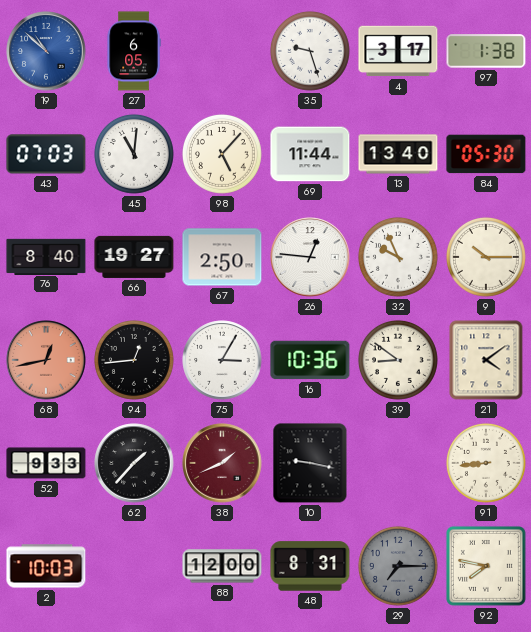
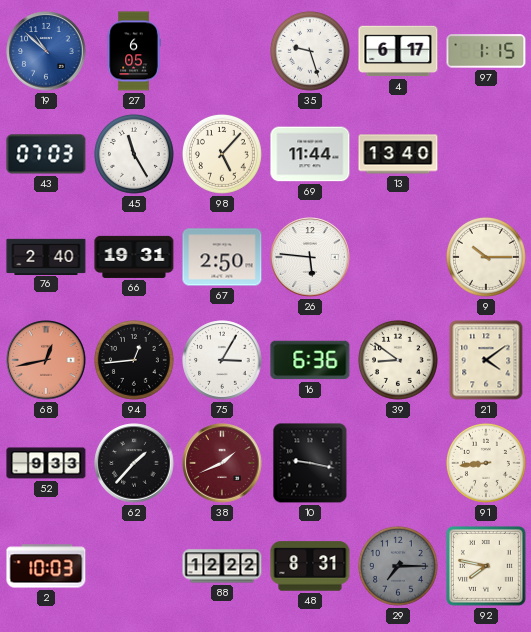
4: 3:17 -> 6:17
97: 1:38 -> 1:15
45: 11:01 -> 11:25
84: 05:30 -> none
76: 8:40 -> 2:40
66: 19:27 -> 19:31
26: 12:46 -> 5:46
32: 9:56 -> none
16: 10:36 -> 6:36
88: 12:00 -> 12:22
